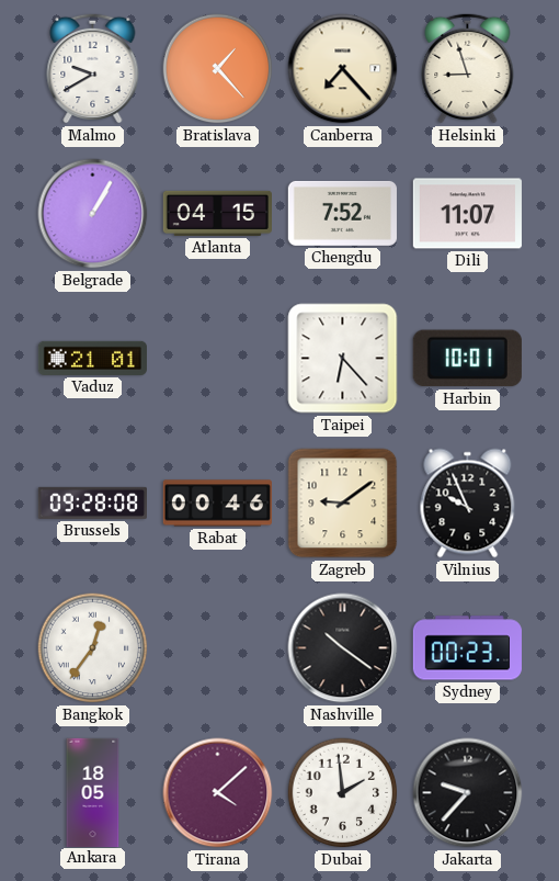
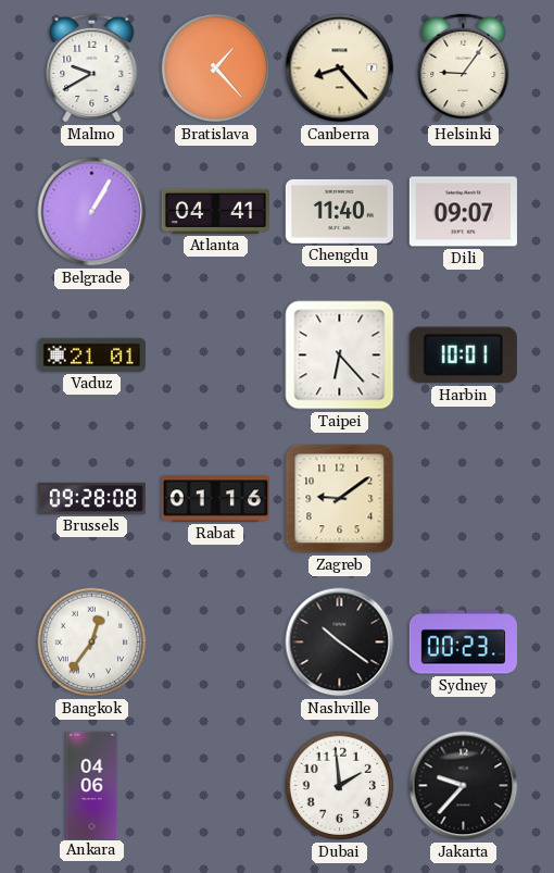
Canberra: 7:23 -> 8:23
Helsinki: 8:57 -> 9:06
Atlanta: 04:15 -> 04:41
Chengdu: 7:52 -> 11:40
Dili: 11:07 -> 09:07
Rabat: 00:46 -> 01:16
Vilnius: 9:56 -> none
Ankara: 18:05 -> 04:06
Tirana: 4:08 -> none
